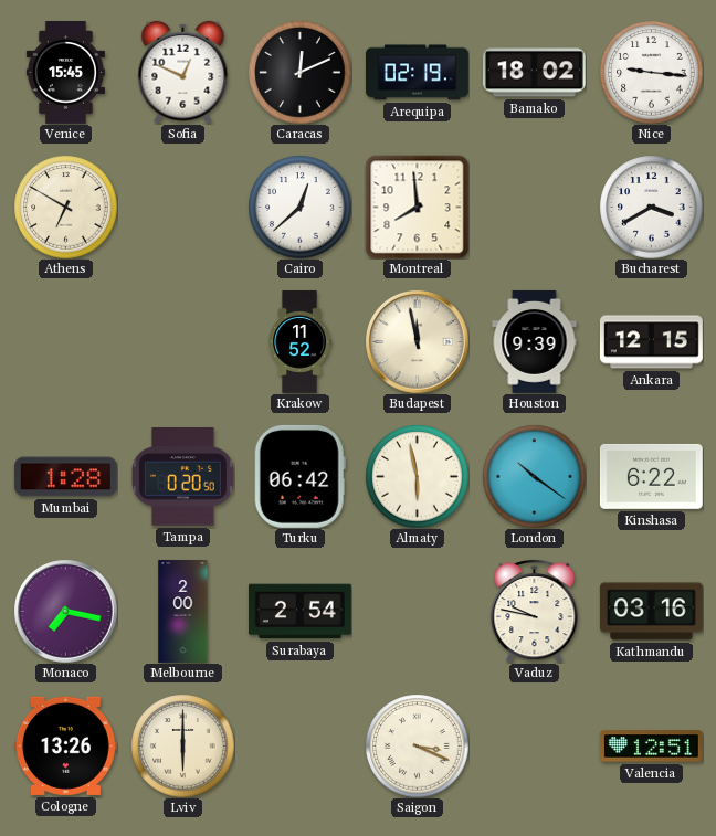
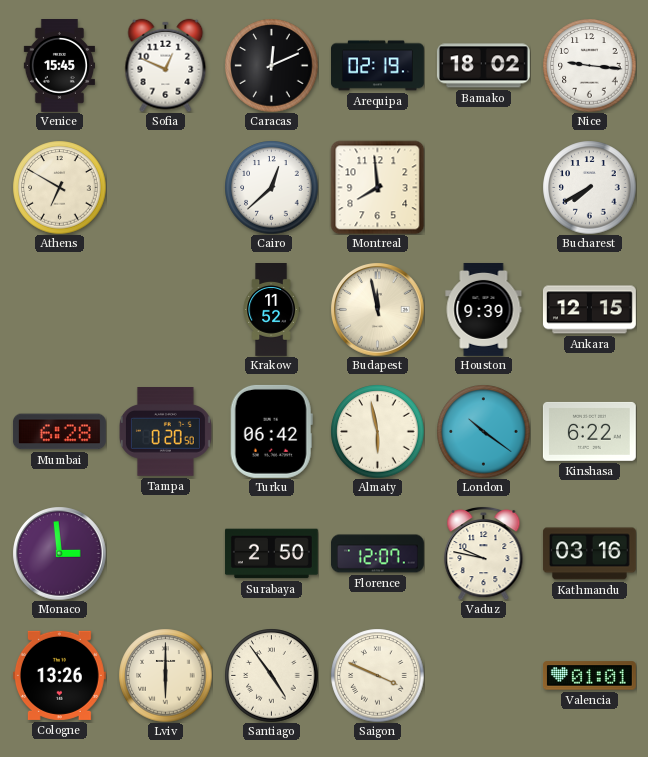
Bucharest: 3:40 -> 7:40
Mumbai: 1:28 -> 6:28
Monaco: 7:17 -> 2:59
Melbourne: 2:00 -> none
Surabaya: 2:54 -> 2:50
Florence: none -> 12:07
Santiago: none -> 4:54
Saigon: 3:19 -> 3:49
Valencia: 12:51 -> 01:01
